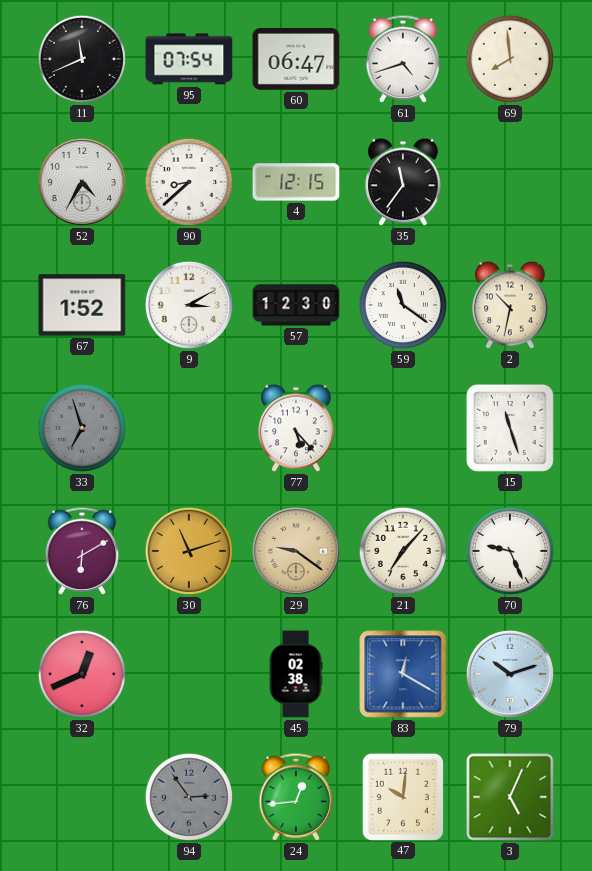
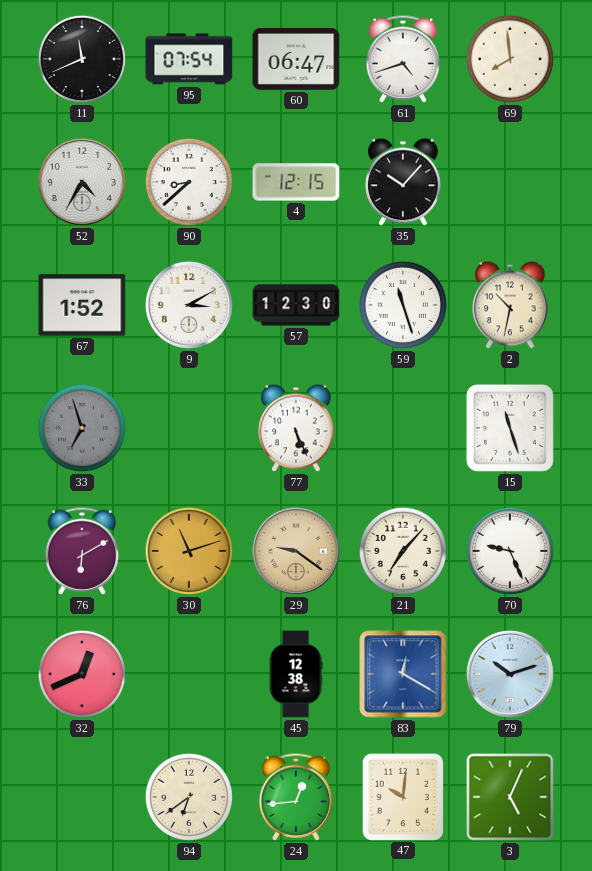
35: 11:36 -> 10:07
59: 11:21 -> 11:27
77: 5:23 -> 5:26
45: 02:38 -> 12:38
94: 2:54 -> 6:39
94 dial: grey -> cream
